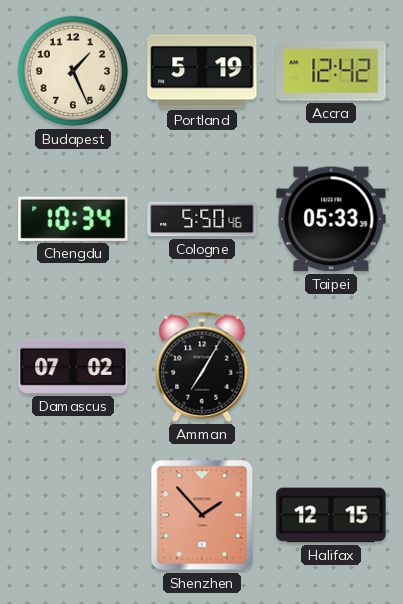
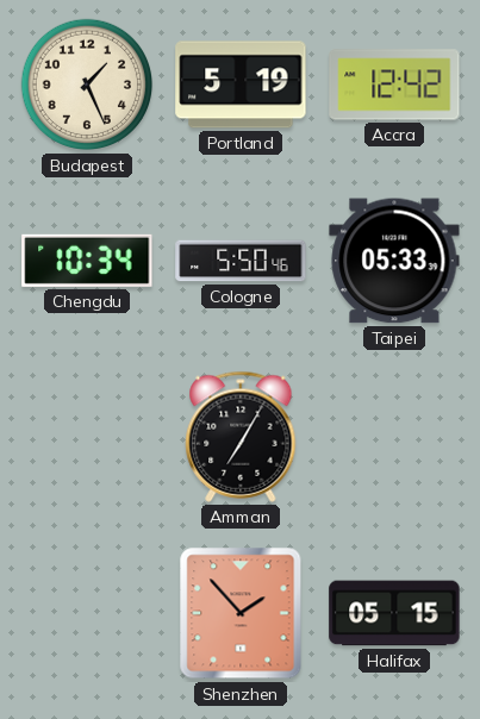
Damascus: 07:02 -> none
Halifax: 12:15 -> 05:15
